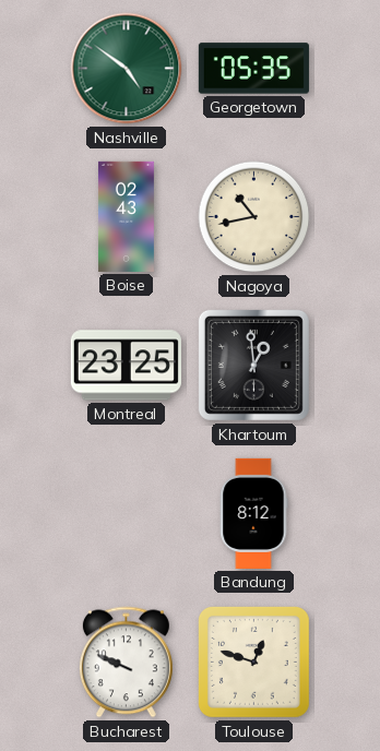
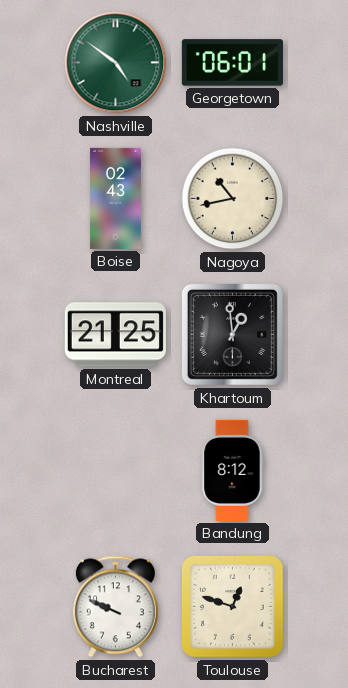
Georgetown: 05:35 -> 06:01
Montreal: 23:25 -> 21:25
